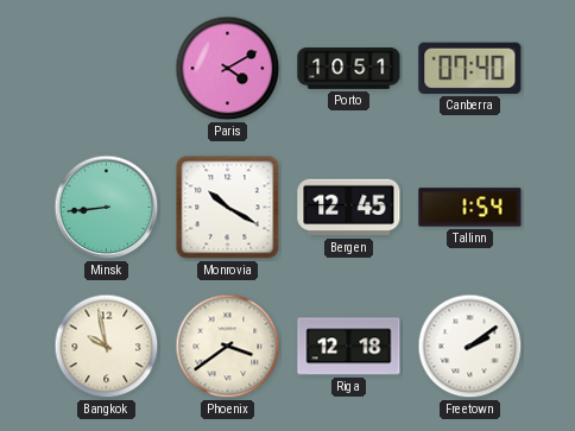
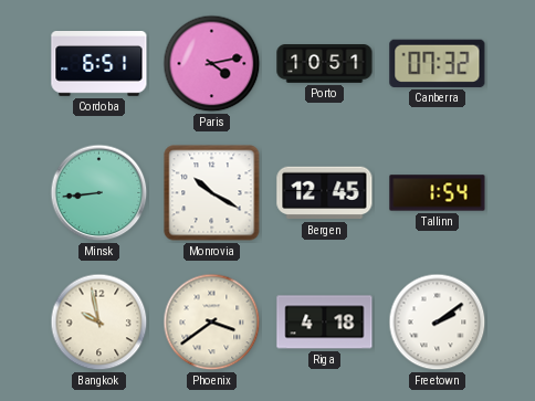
Cordoba: none -> 6:51
Paris: 4:10 -> 4:13
Canberra: 07:40 -> 07:32
Riga: 12:18 -> 4:18
